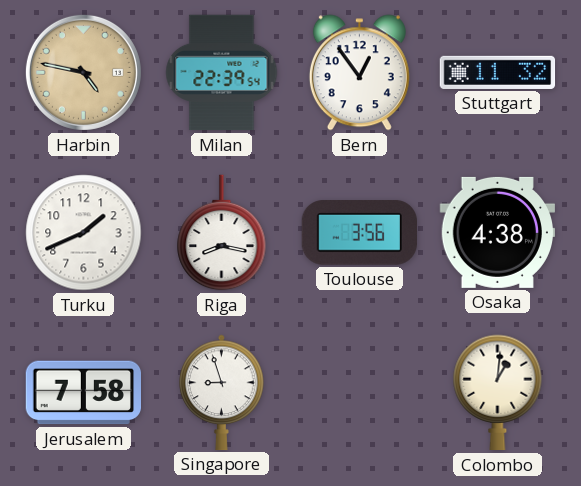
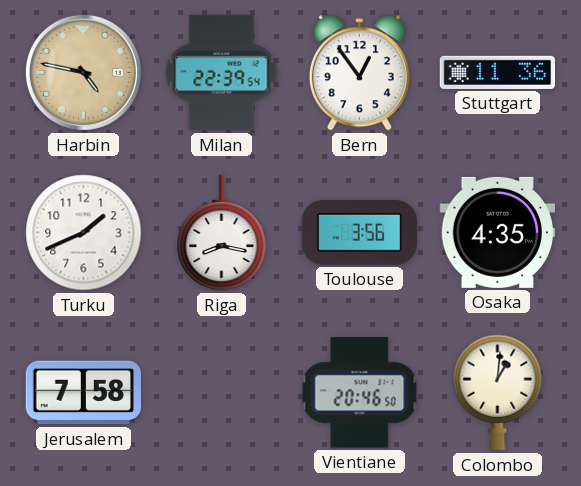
Stuttgart: 11:32 -> 11:36
Osaka: 4:38 -> 4:35
Singapore: 8:57 -> none
Vientiane: none -> 20:46
